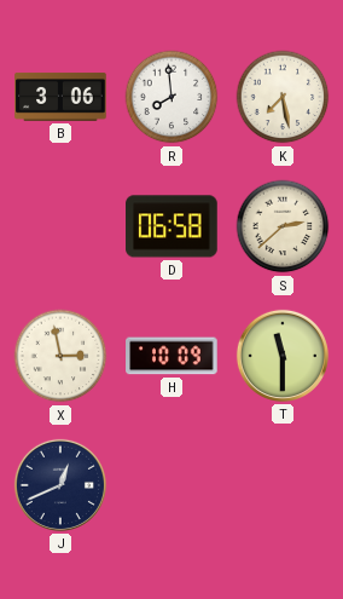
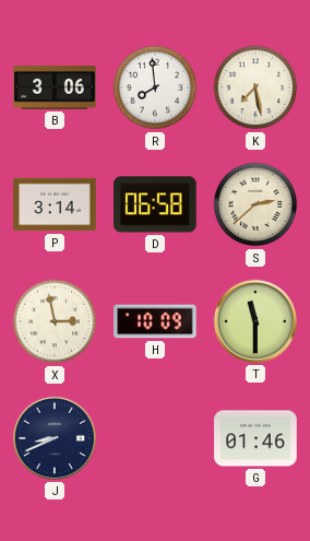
P: none -> 3:14
J: 12:41 -> 8:41
G: none -> 01:46
